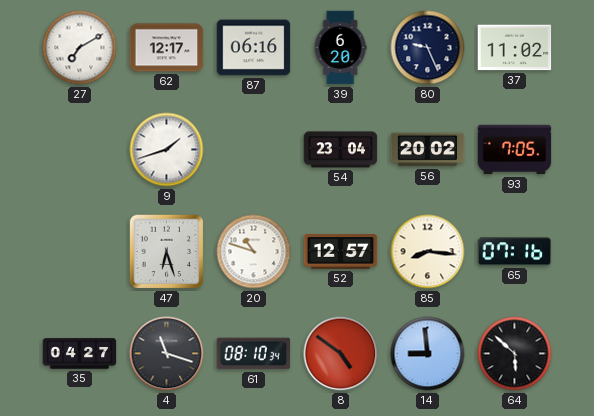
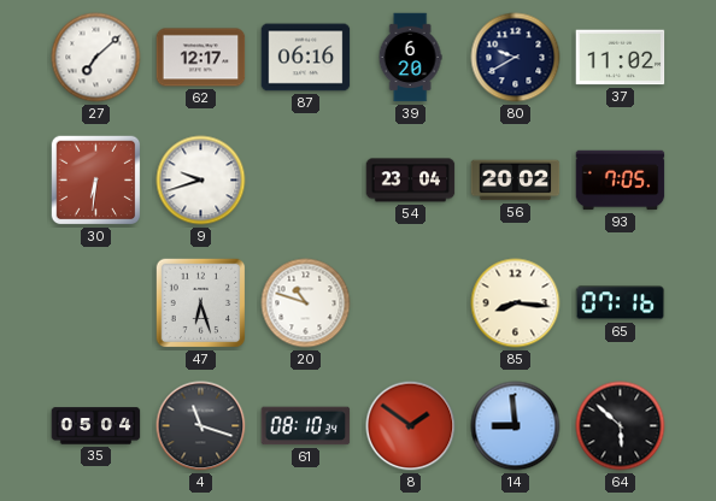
27: 7:10 -> 7:08
80: 9:26 -> 9:40
30: none -> 6:31
9: 1:42 -> 9:42
52: 12:57 -> none
35: 04:27 -> 05:04
8: 4:51 -> 1:51
